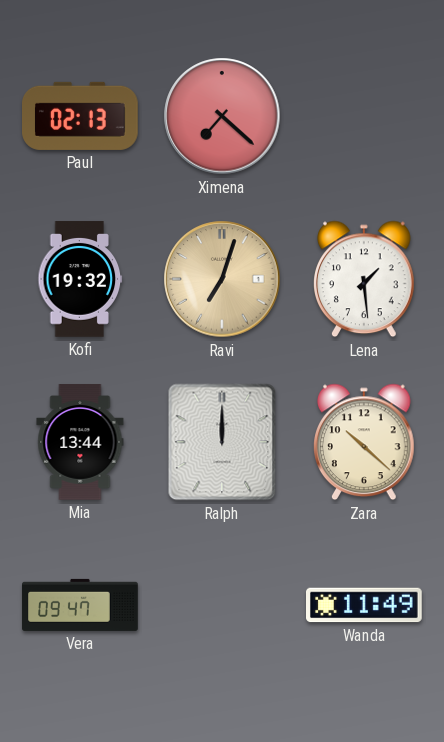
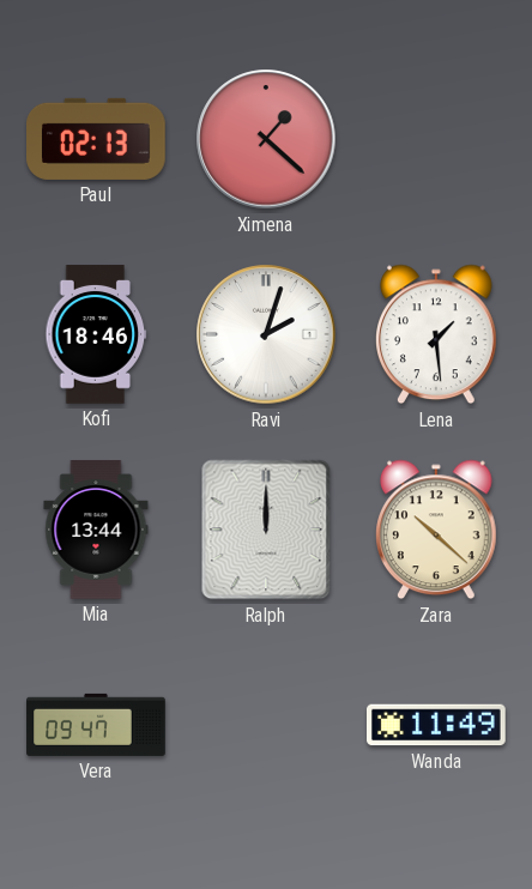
Ximena: 7:22 -> 1:22
Kofi: 19:32 -> 18:46
Ravi: 7:03 -> 2:03
Ravi dial: champagne -> white
